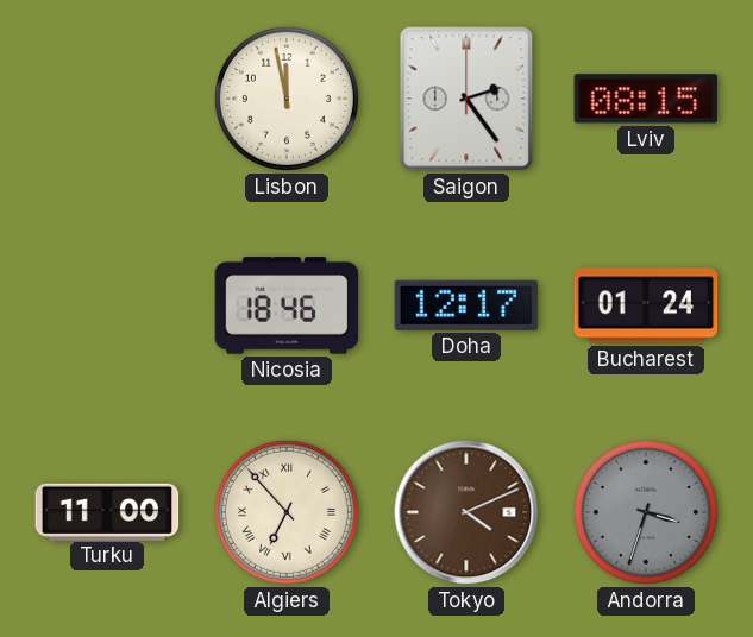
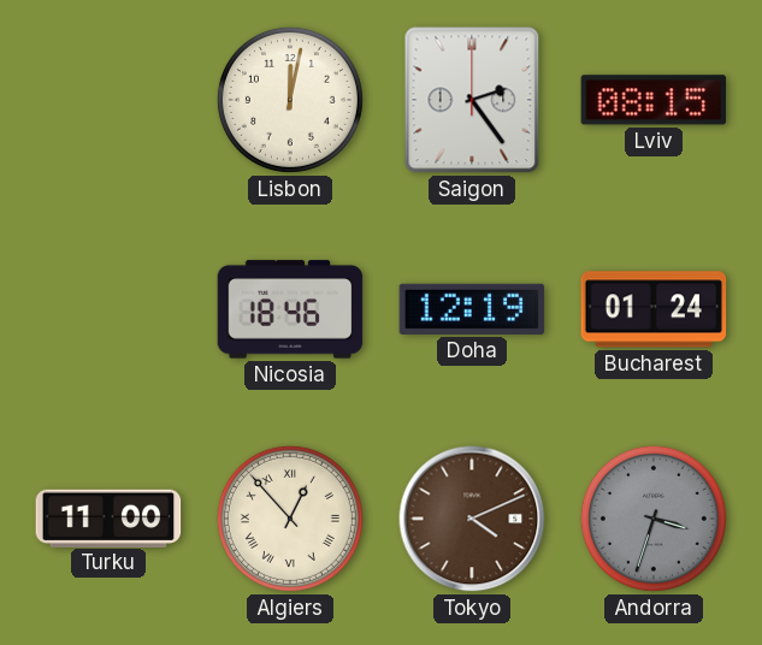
Lisbon: 11:58 -> 12:02
Doha: 12:17 -> 12:19
Algiers: 6:53 -> 12:53
